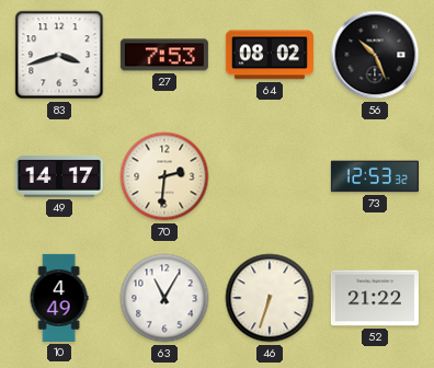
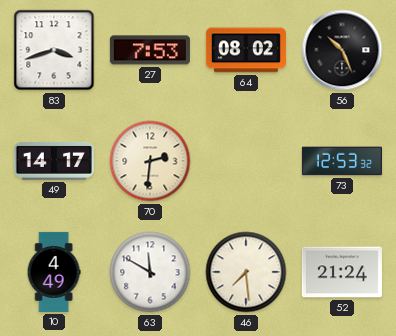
63: 11:05 -> 11:50
46: 6:33 -> 7:29
52: 21:22 -> 21:24
